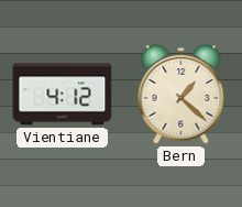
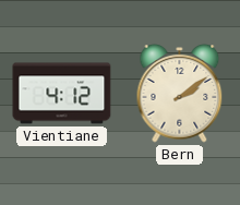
Bern: 1:22 -> 2:09
